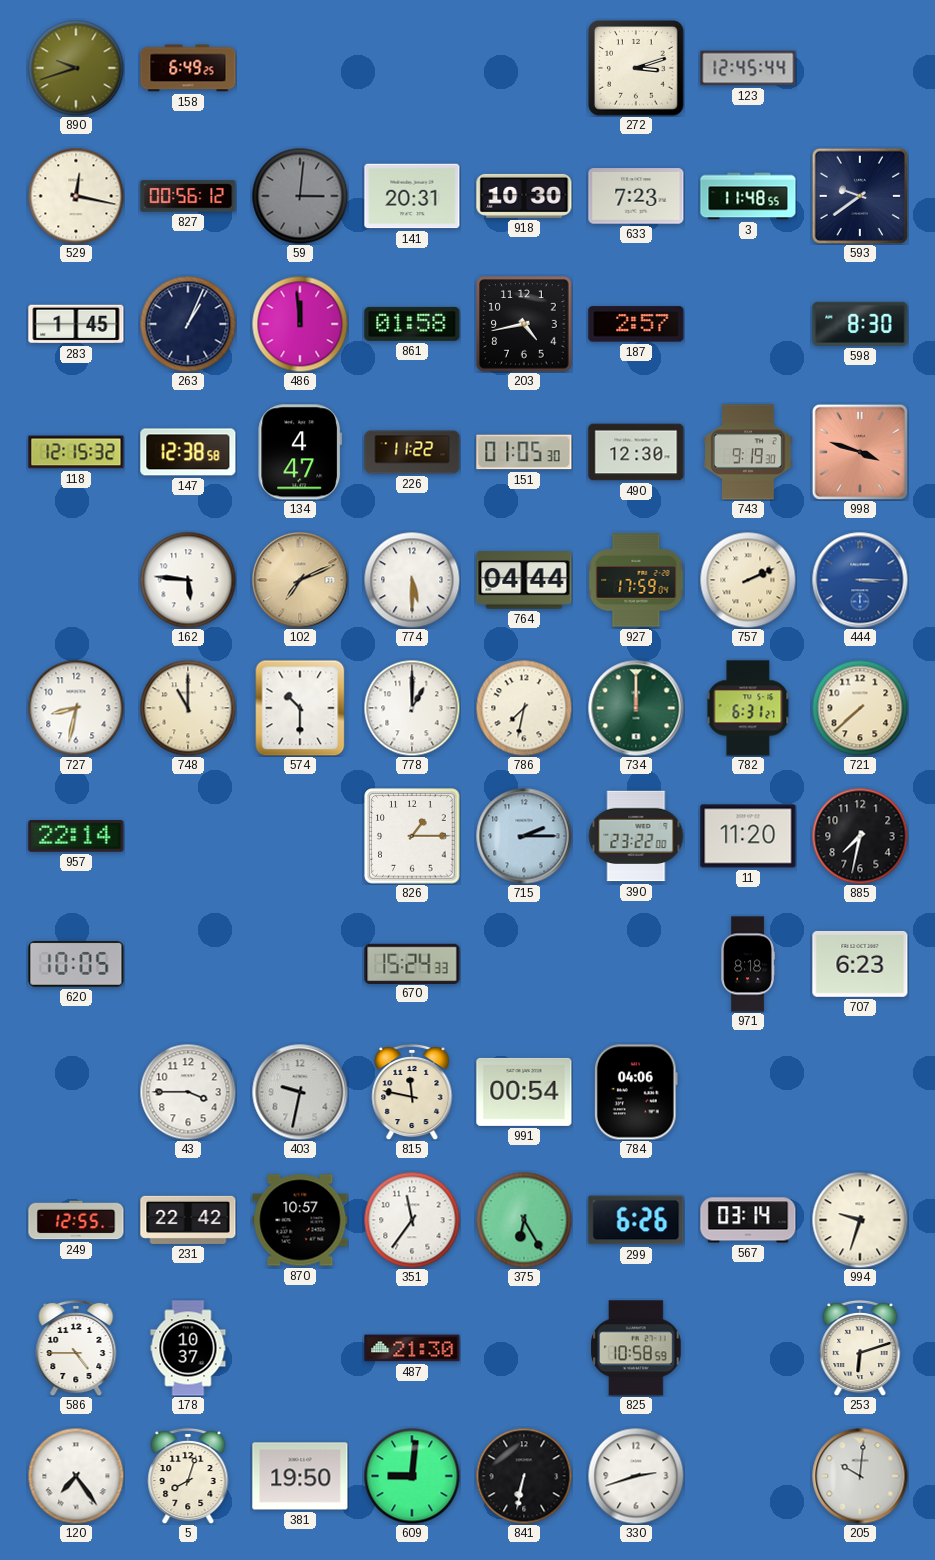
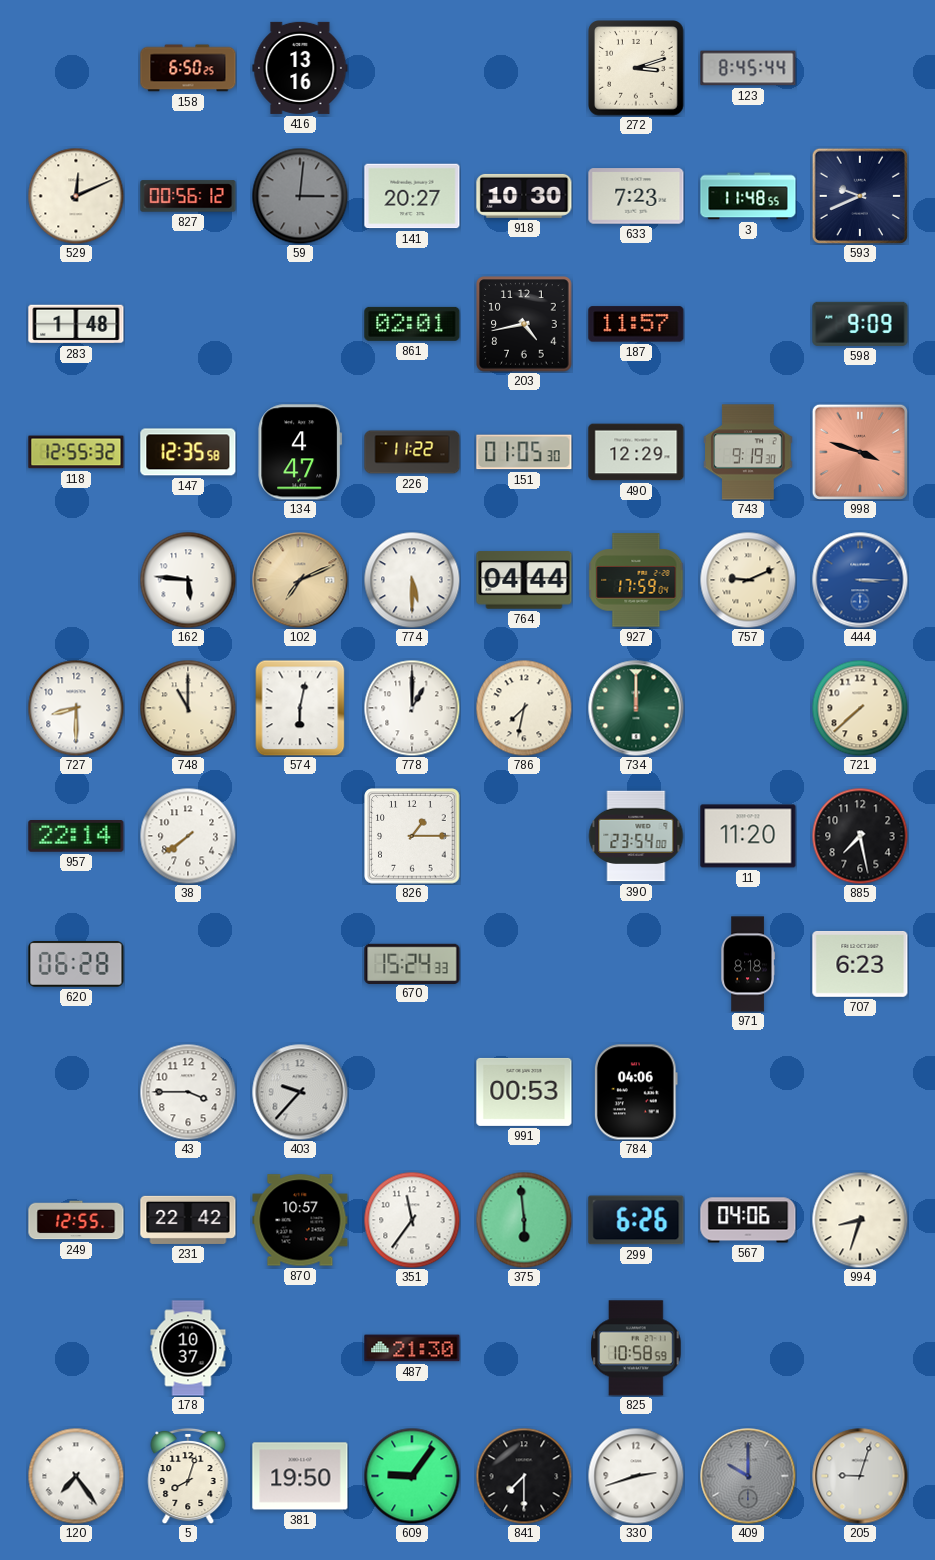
890: 9:42 -> none
158: 6:49 -> 6:50
416: none -> 13:16
123: 12:45 -> 8:45
529: 12:17 -> 12:11
141: 20:31 -> 20:27
593: 9:39 -> 9:41
283: 1:45 -> 1:48
263: 1:04 -> none
486: 11:59 -> none
861: 01:58 -> 02:01
187: 2:57 -> 11:57
598: 8:30 -> 9:09
118: 12:15 -> 12:55
147: 12:38 -> 12:35
490: 12:30 -> 12:29
757: 2:11 -> 9:11
727: 8:32 -> 8:30
574: 10:30 -> 6:02
782: 6:31 -> none
38: none -> 7:39
715: 2:15 -> none
390: 23:22 -> 23:54
885: 7:32 -> 7:28
620: 10:05 -> 06:28
403: 9:32 -> 9:37
815: 11:47 -> none
991: 00:54 -> 00:53
375: 6:25 -> 5:59
567: 03:14 -> 04:06
994: 9:33 -> 8:33
586: 4:45 -> none
253: 6:12 -> none
609: 9:01 -> 9:06
841: 6:32 -> 7:30
409: none -> 10:00
205: 10:01 -> 9:03
